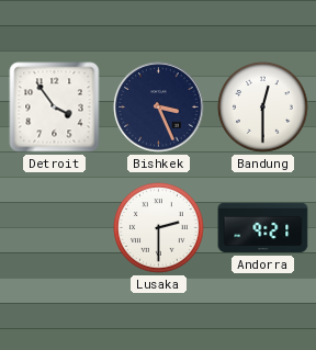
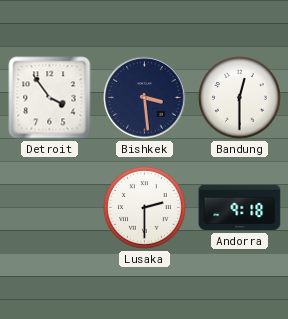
Bishkek: 3:26 -> 3:29
Andorra: 9:21 -> 9:18
